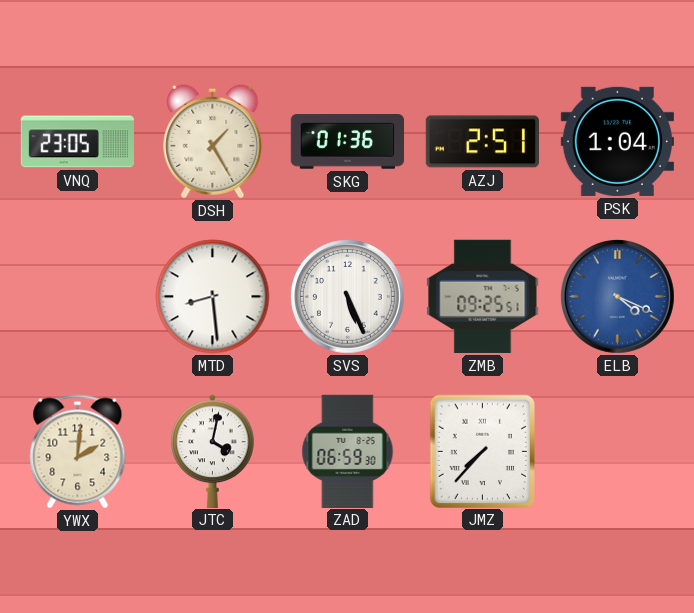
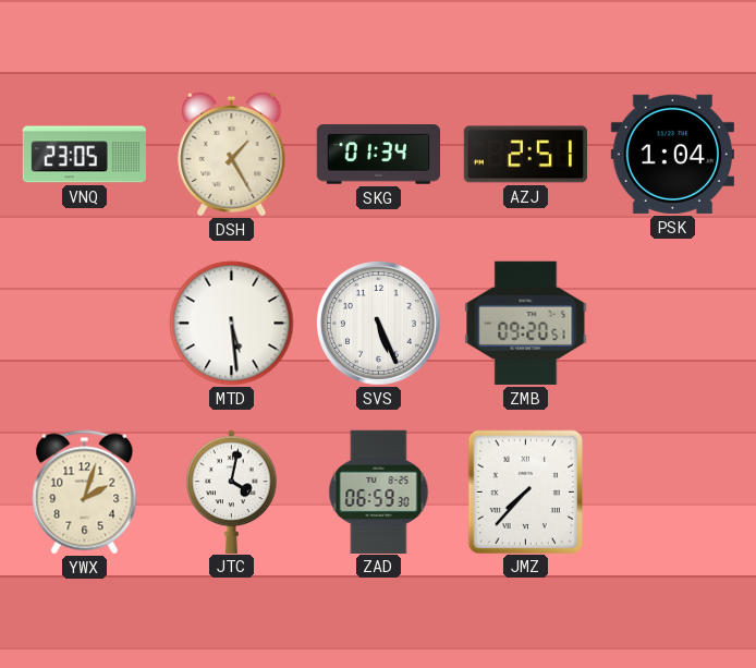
SKG: 01:36 -> 01:34
MTD: 8:29 -> 5:29
ZMB: 09:25 -> 09:20
ELB: 4:19 -> none
YWX: 2:01 -> 2:03
